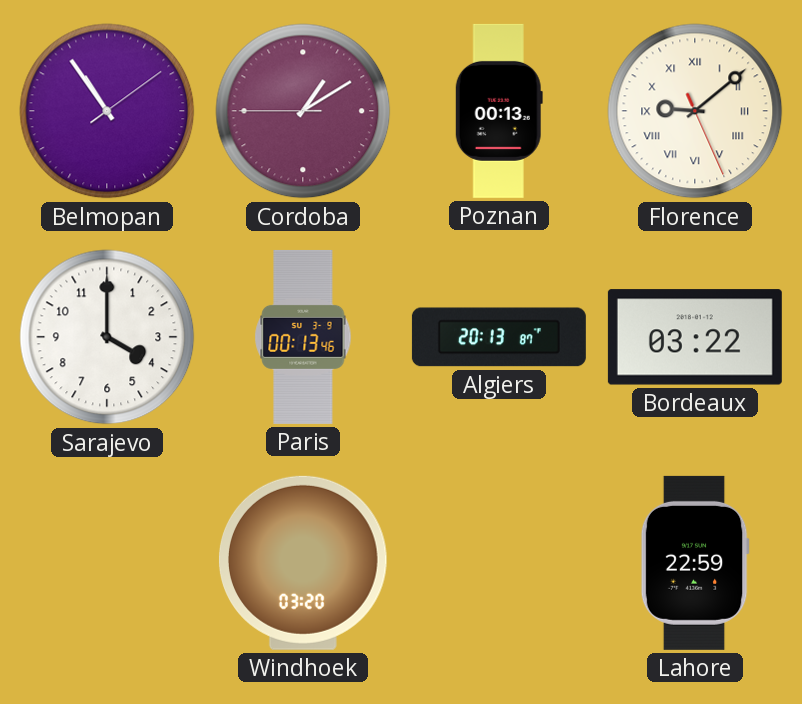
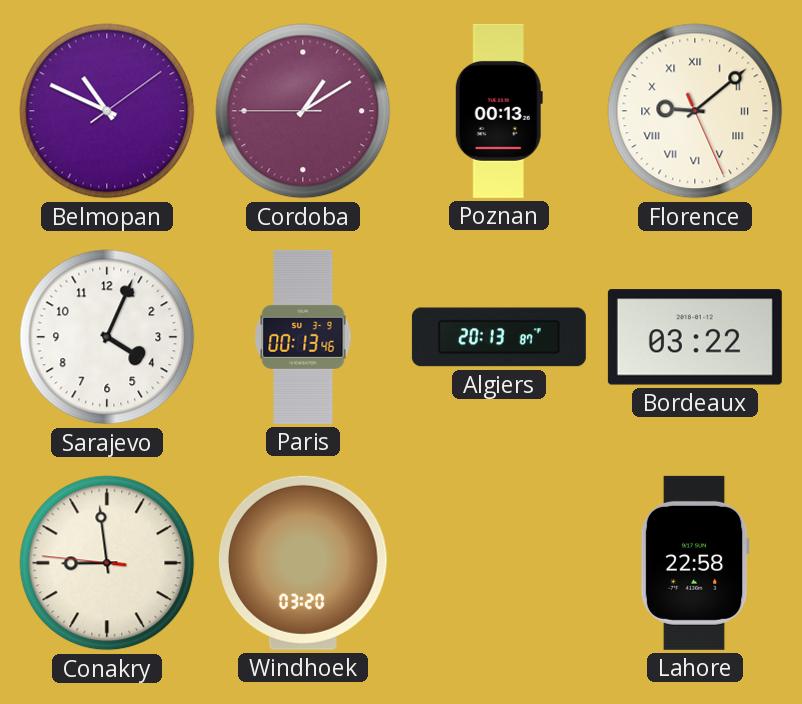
Belmopan: 10:54 -> 10:49
Sarajevo: 4:00 -> 4:04
Conakry: none -> 8:58
Lahore: 22:59 -> 22:58
